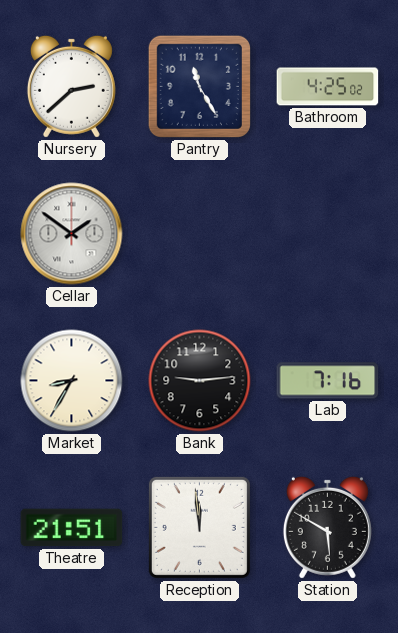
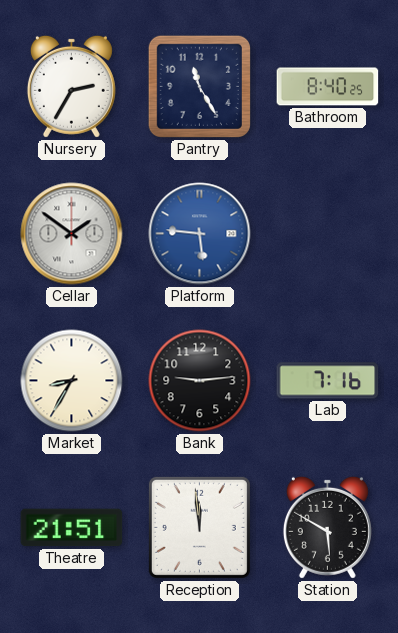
Nursery: 2:38 -> 2:35
Bathroom: 4:25 -> 8:40
Platform: none -> 5:46
